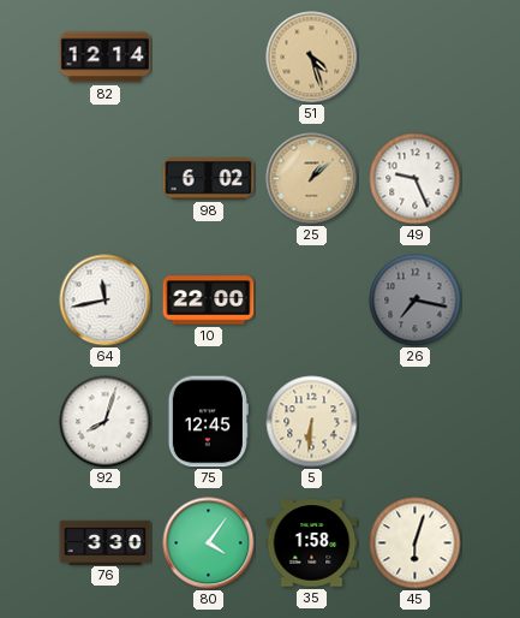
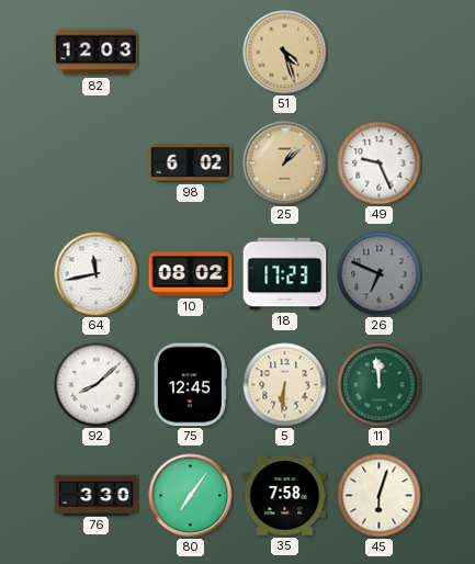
82: 12:14 -> 12:03
10: 22:00 -> 08:02
18: none -> 17:23
26: 7:17 -> 6:49
92: 8:03 -> 8:08
11: none -> 11:59
80: 4:06 -> 7:06
35: 1:58 -> 7:58
